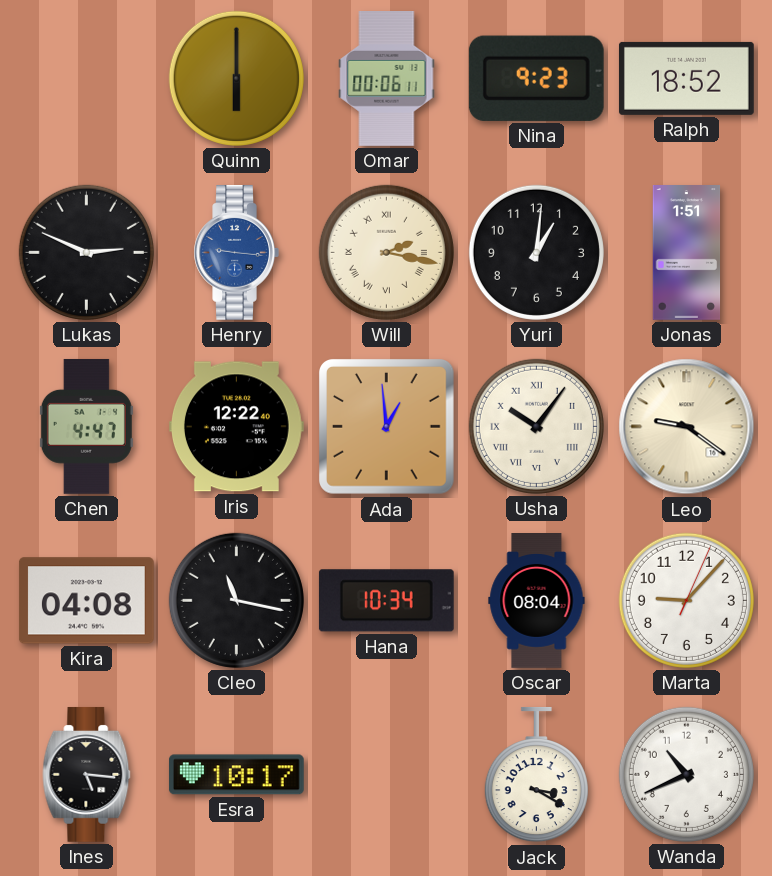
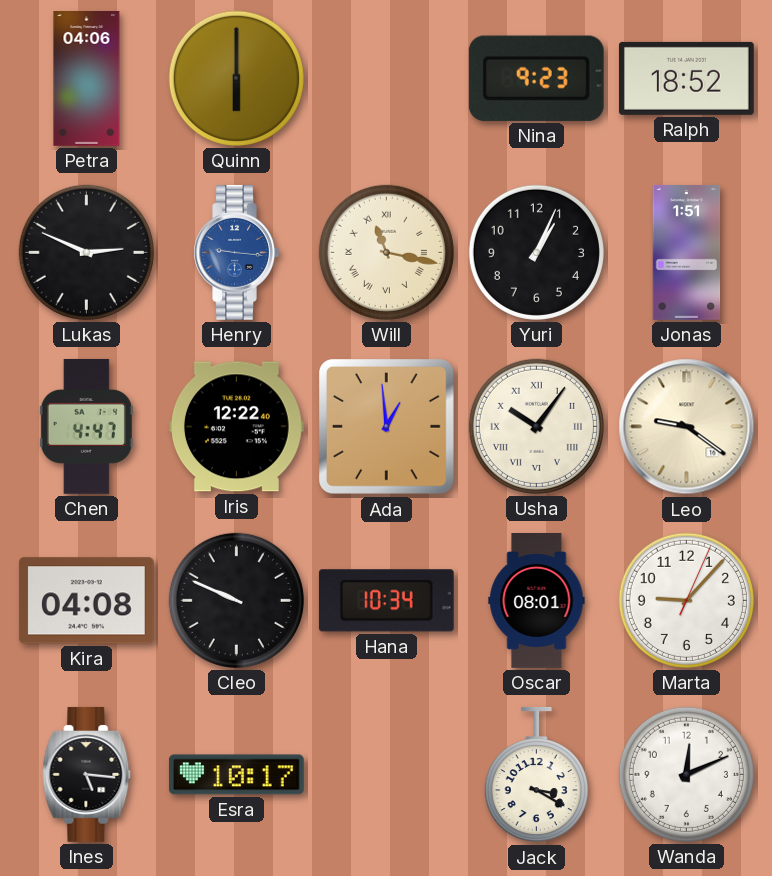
Petra: none -> 04:06
Omar: 00:06 -> none
Will: 2:17 -> 11:17
Yuri: 1:01 -> 1:04
Cleo: 11:17 -> 9:49
Oscar: 08:04 -> 08:01
Wanda: 10:41 -> 12:11
